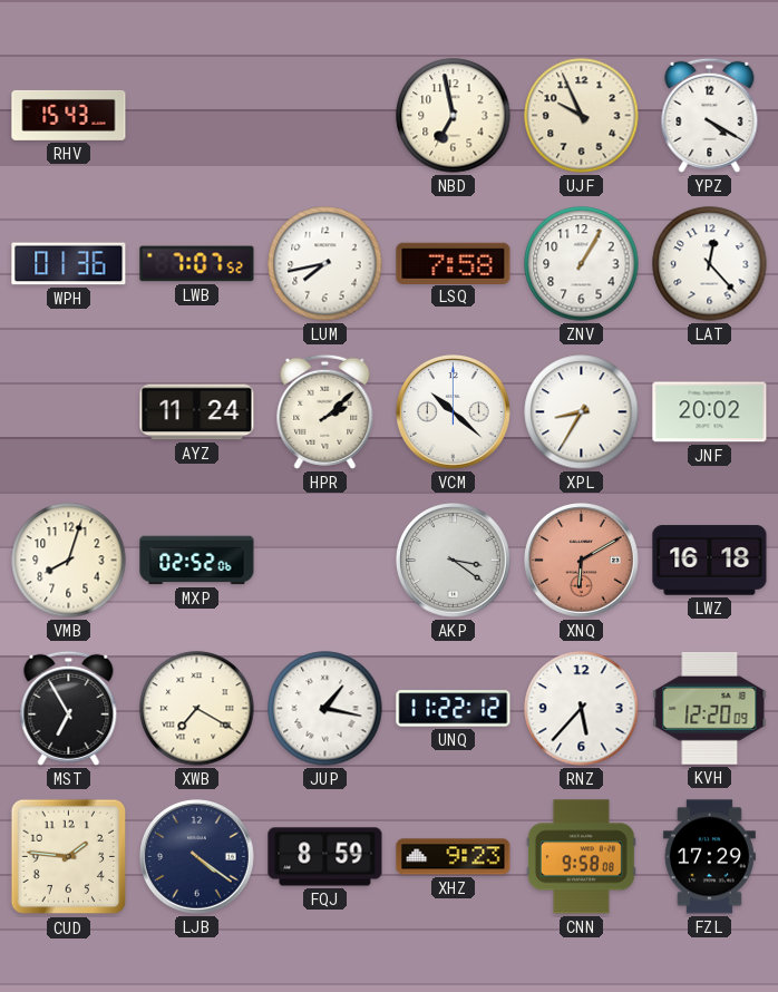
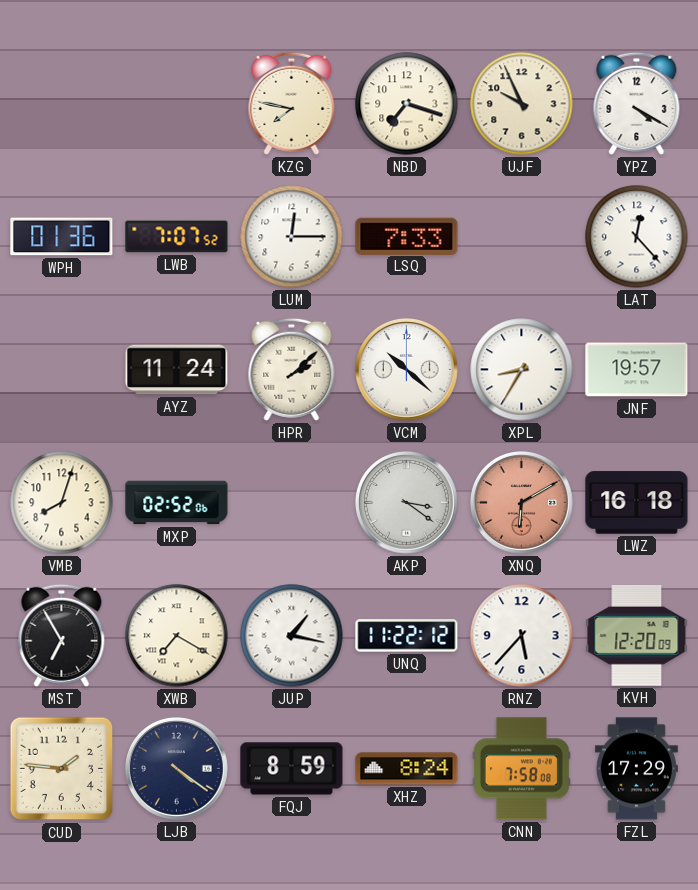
RHV: 15:43 -> none
KZG: none -> 7:47
NBD: 6:58 -> 7:18
LUM: 7:43 -> 12:15
LSQ: 7:58 -> 7:33
ZNV: 1:05 -> none
JNF: 20:02 -> 19:57
XHZ: 9:23 -> 8:24
CNN: 9:58 -> 7:58
